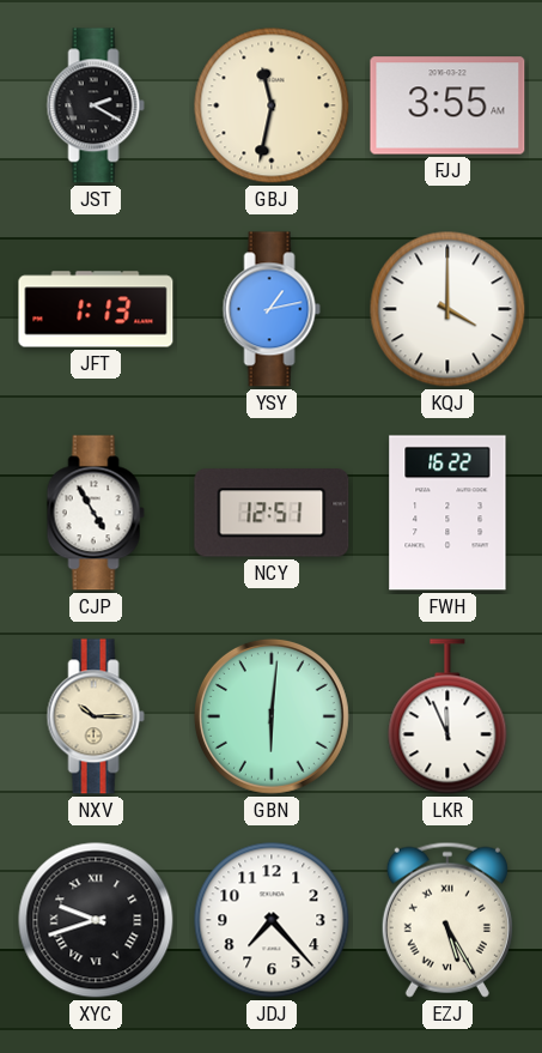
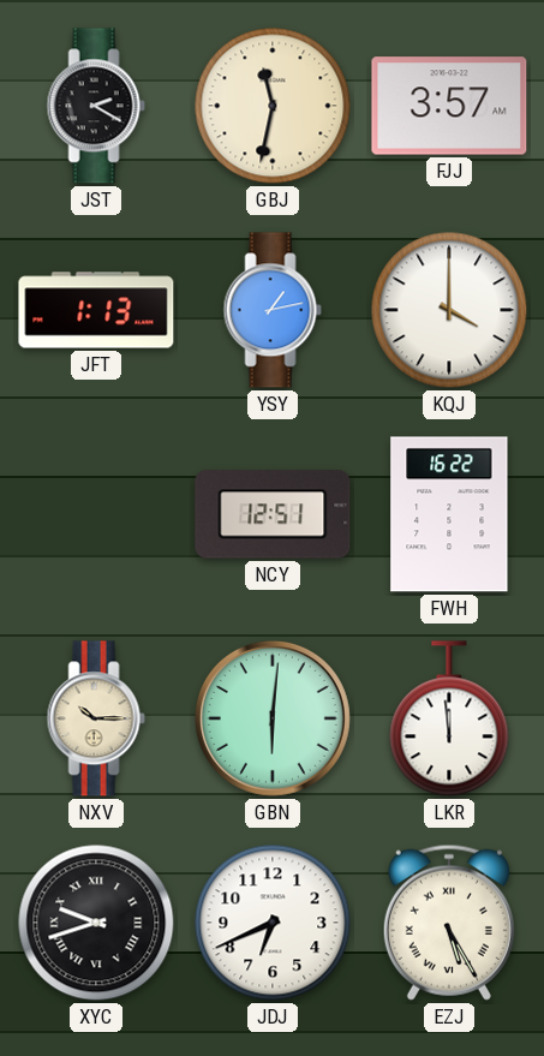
FJJ: 3:55 -> 3:57
CJP: 4:55 -> none
LKR: 11:56 -> 11:59
JDJ: 7:23 -> 6:41
